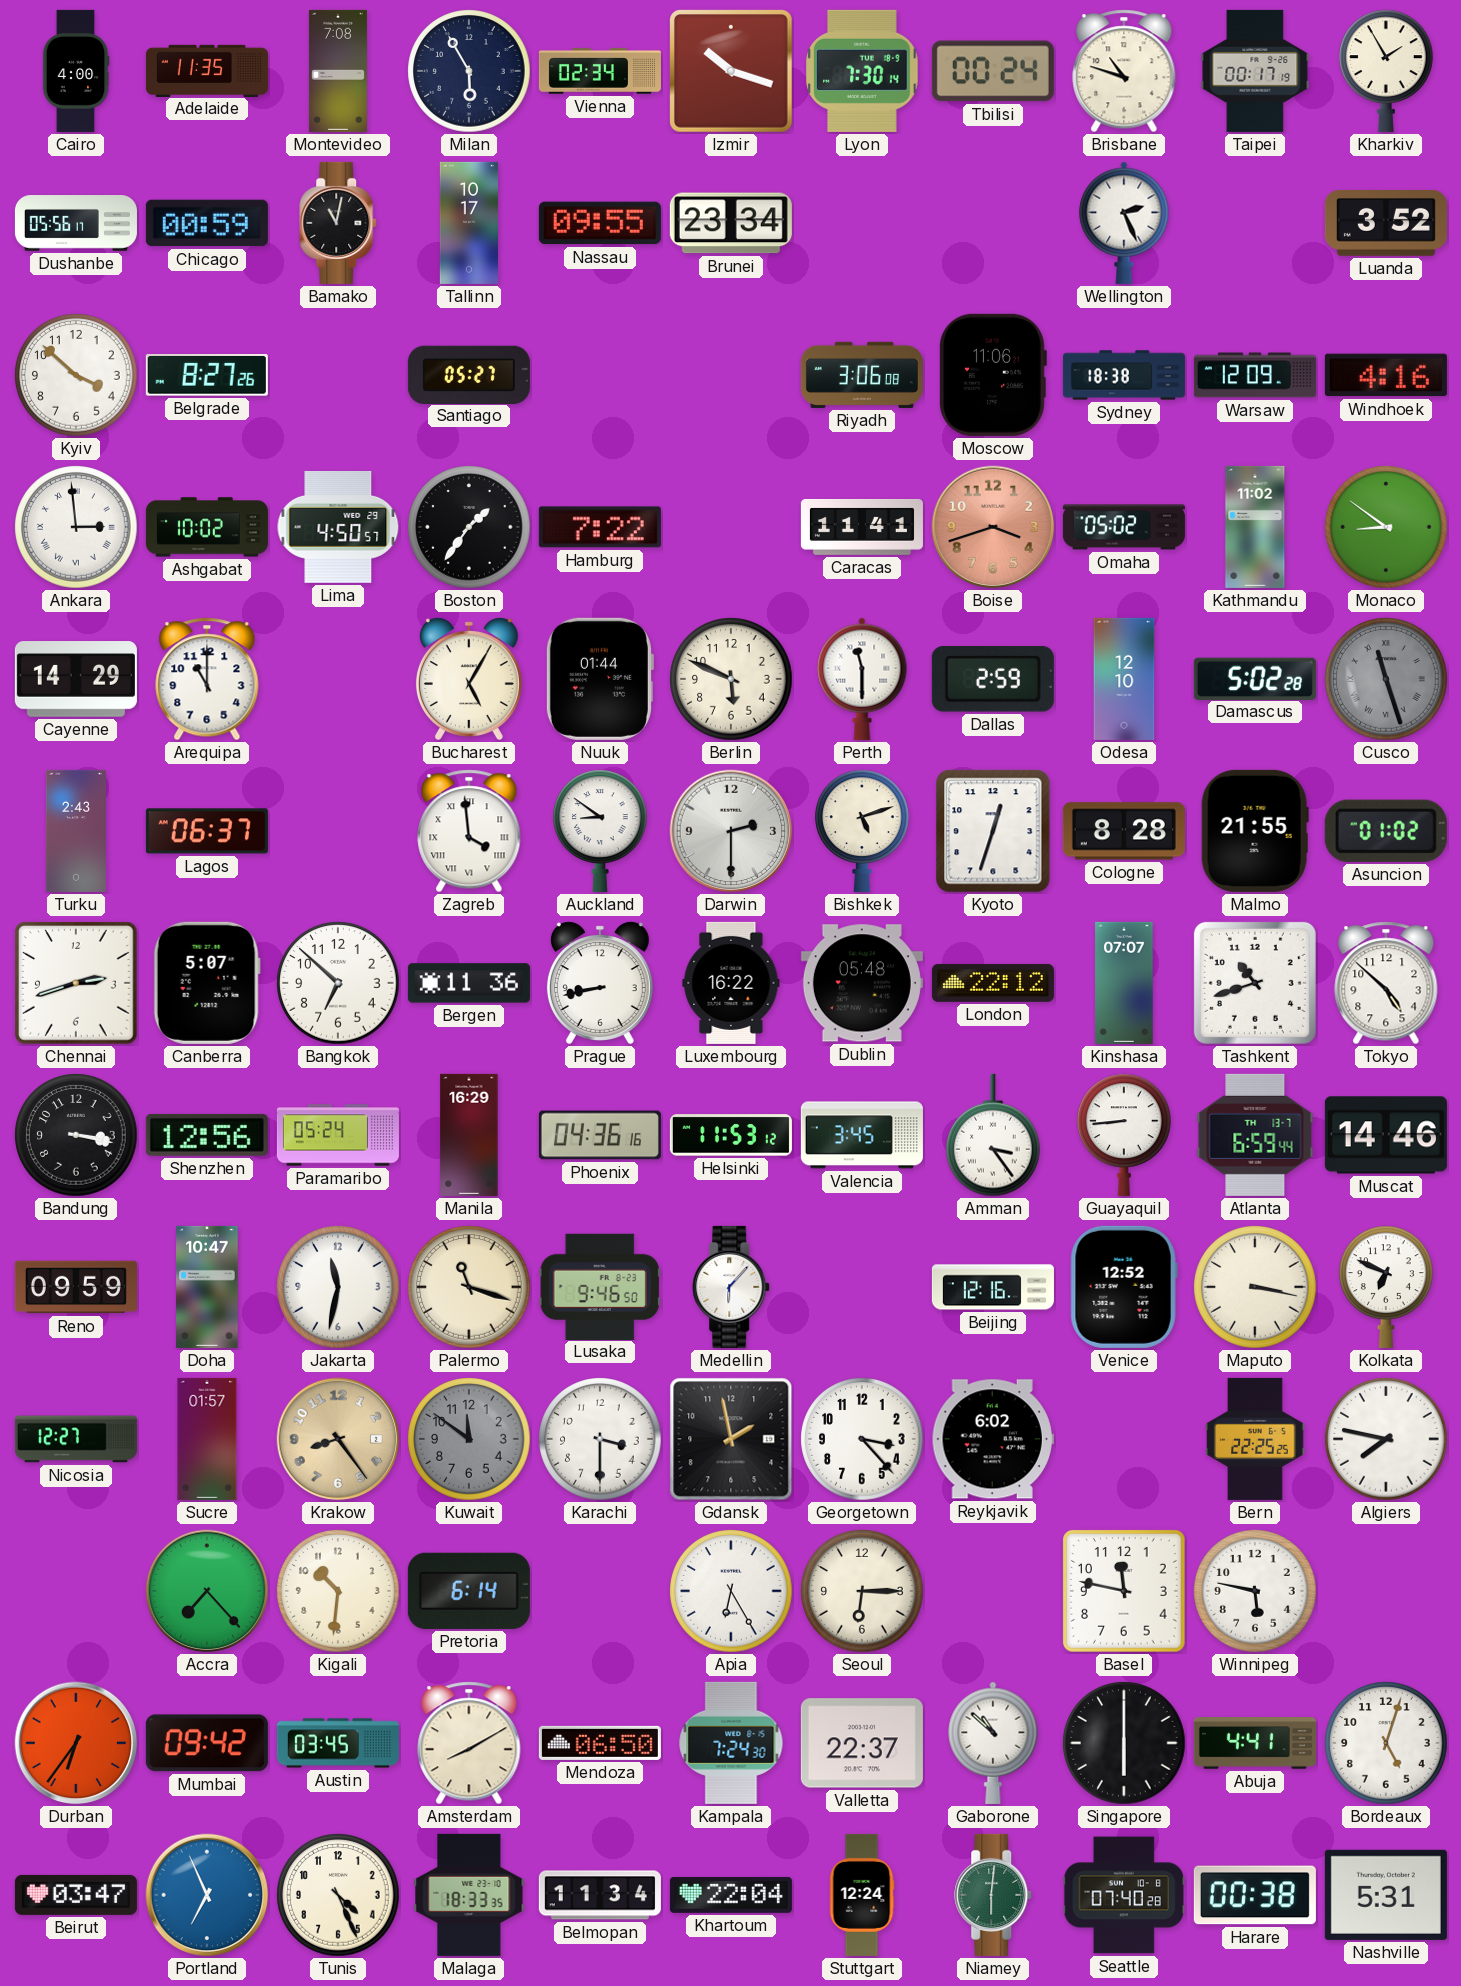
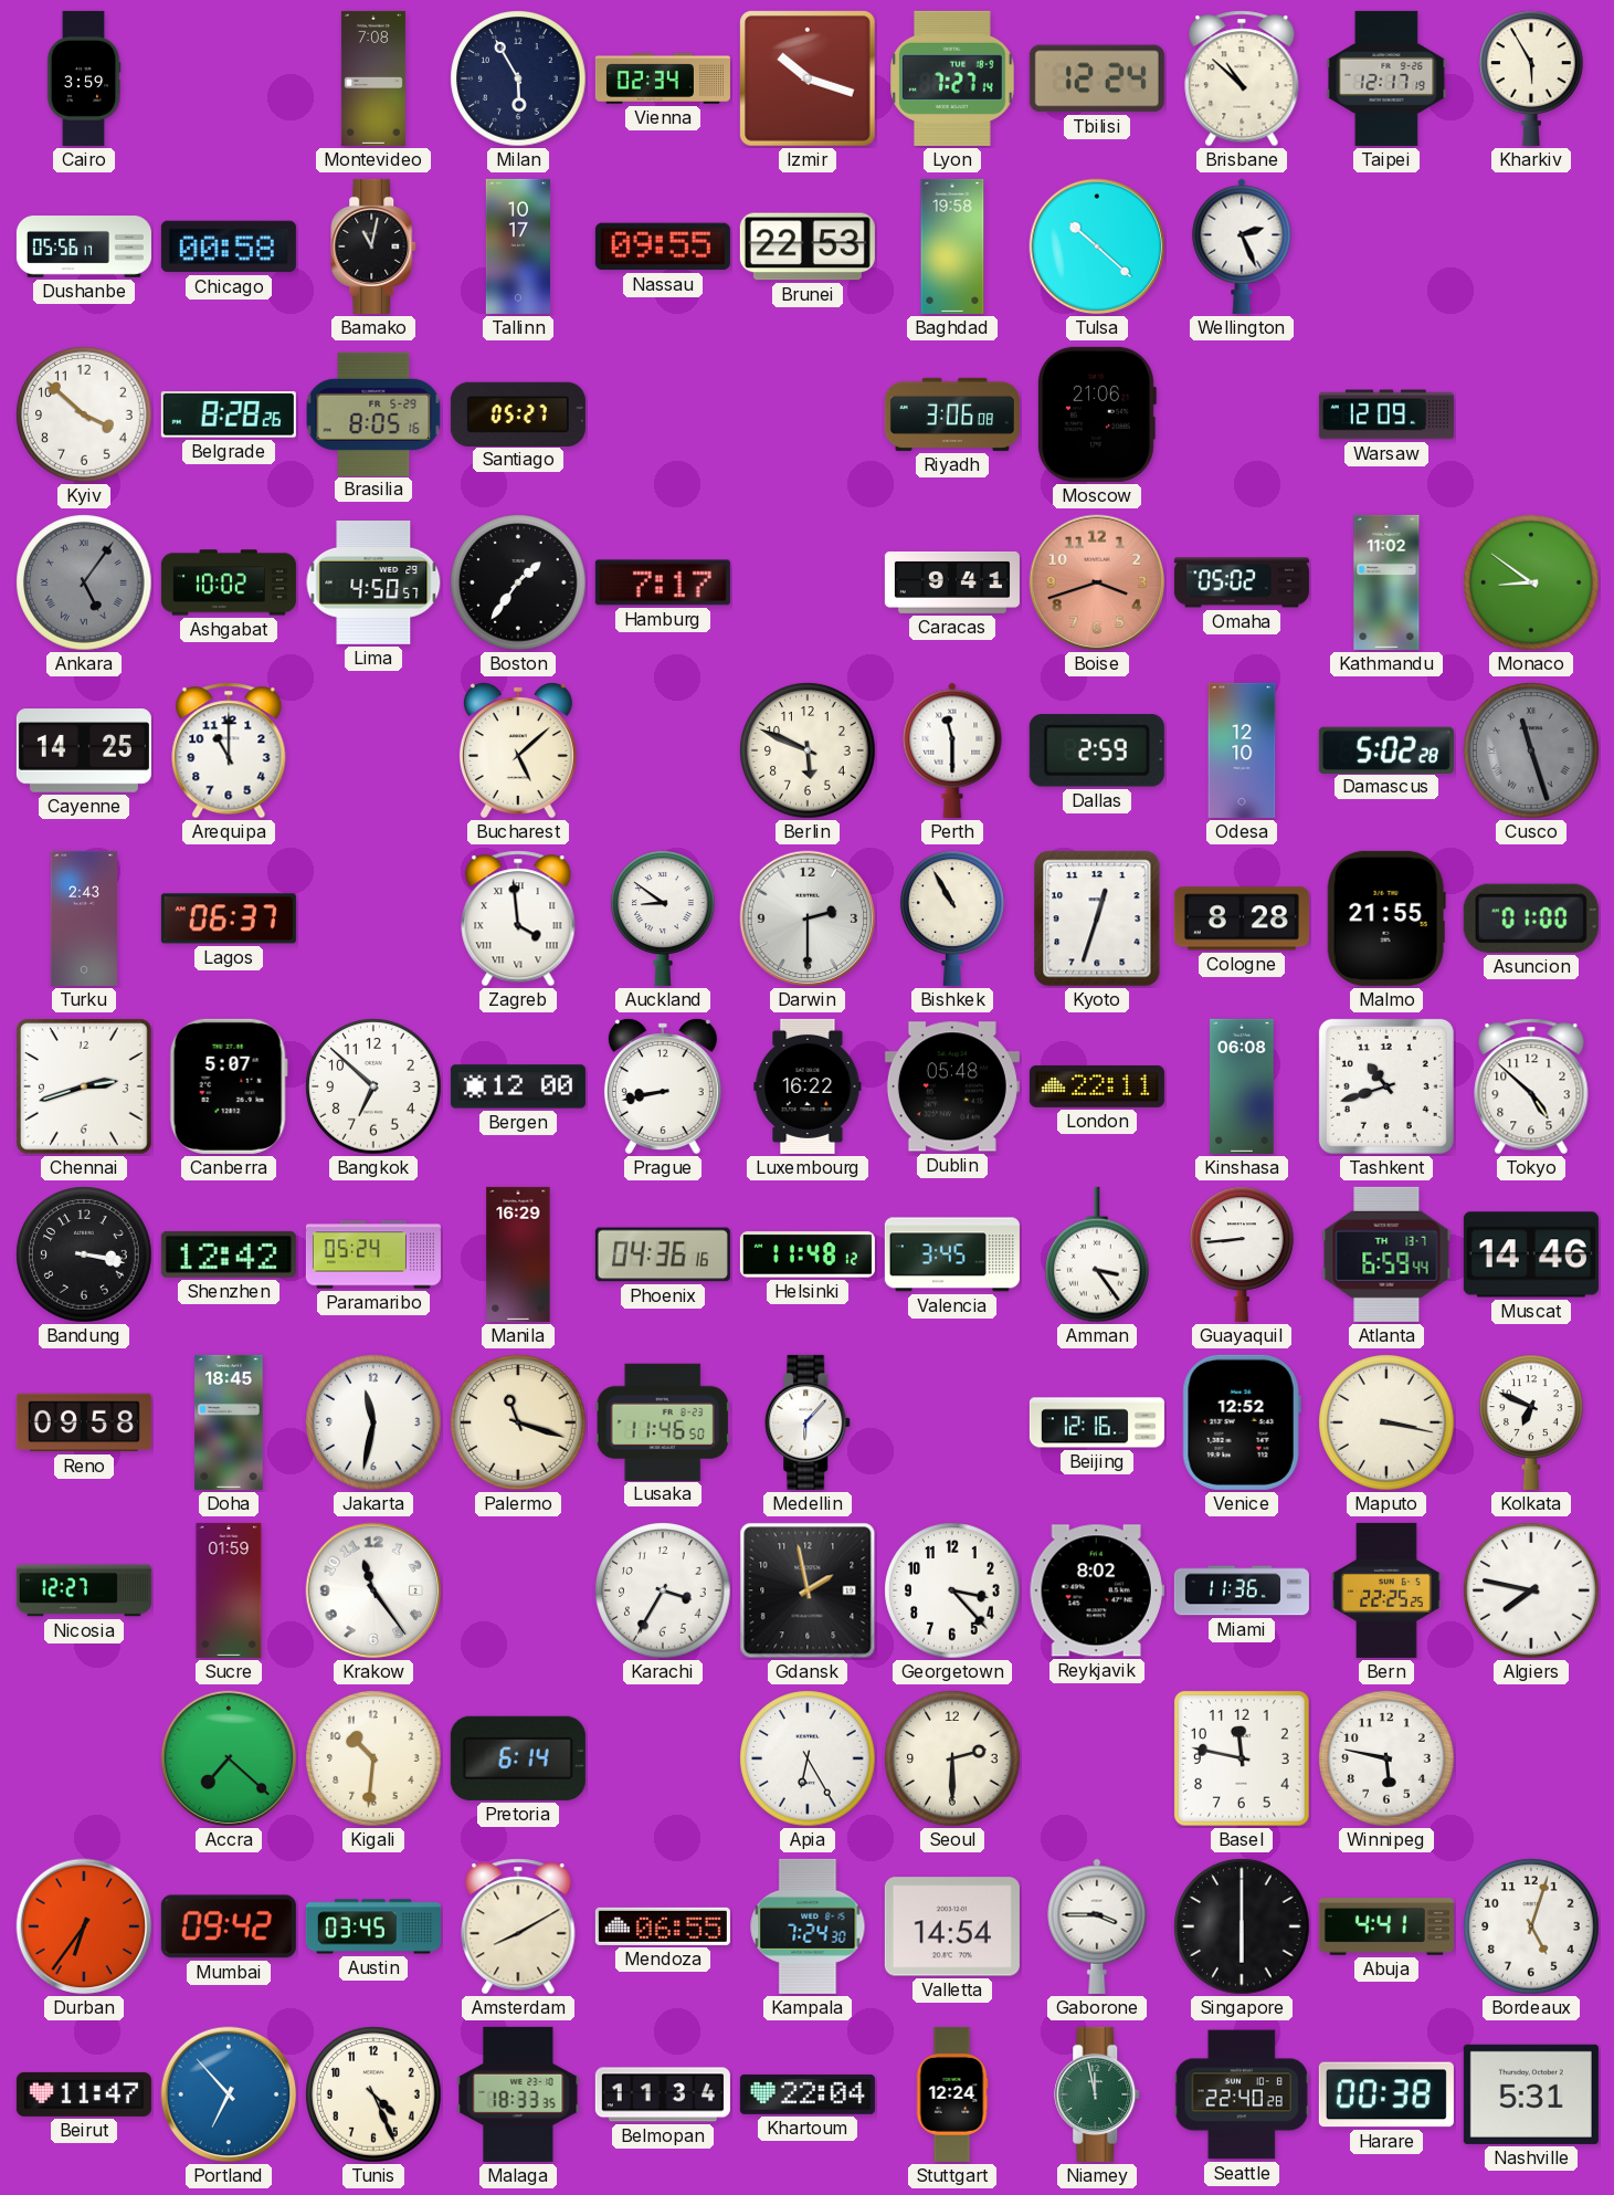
Cairo: 4:00 -> 3:59
Adelaide: 11:35 -> none
Lyon: 7:30 -> 7:27
Tbilisi: 00:24 -> 12:24
Brisbane: 10:48 -> 10:52
Taipei: 00:17 -> 12:17
Kharkiv: 1:55 -> 5:55
Chicago: 00:59 -> 00:58
Brunei: 23:34 -> 22:53
Baghdad: none -> 19:58
Tulsa: none -> 10:22
Luanda: 3:52 -> none
Belgrade: 8:27 -> 8:28
Brasilia: none -> 8:05
Moscow: 11:06 -> 21:06
Sydney: 18:38 -> none
Windhoek: 4:16 -> none
Ankara: 2:59 -> 5:06
Ankara dial: white -> grey
Hamburg: 7:22 -> 7:17
Caracas: 11:41 -> 9:41
Cayenne: 14:29 -> 14:25
Bucharest: 5:05 -> 5:08
Nuuk: 01:44 -> none
Bishkek: 5:12 -> 10:55
Asuncion: 01:02 -> 01:00
Bergen: 11:36 -> 12:00
London: 22:12 -> 22:11
Kinshasa: 07:07 -> 06:08
Shenzhen: 12:56 -> 12:42
Helsinki: 11:53 -> 11:48
Reno: 09:59 -> 09:58
Doha: 10:47 -> 18:45
Lusaka: 9:46 -> 11:46
Sucre: 01:57 -> 01:59
Krakow: 8:24 -> 11:24
Krakow dial: champagne -> white
Kuwait: 11:51 -> none
Karachi: 3:30 -> 3:35
Reykjavik: 6:02 -> 8:02
Miami: none -> 11:36
Accra: 7:23 -> 7:22
Seoul: 6:15 -> 2:30
Mendoza: 06:50 -> 06:55
Valletta: 22:37 -> 14:54
Gaborone: 10:52 -> 3:45
Beirut: 03:47 -> 11:47
Portland: 6:56 -> 6:53
Niamey: 6:01 -> 11:58
Seattle: 07:40 -> 22:40
